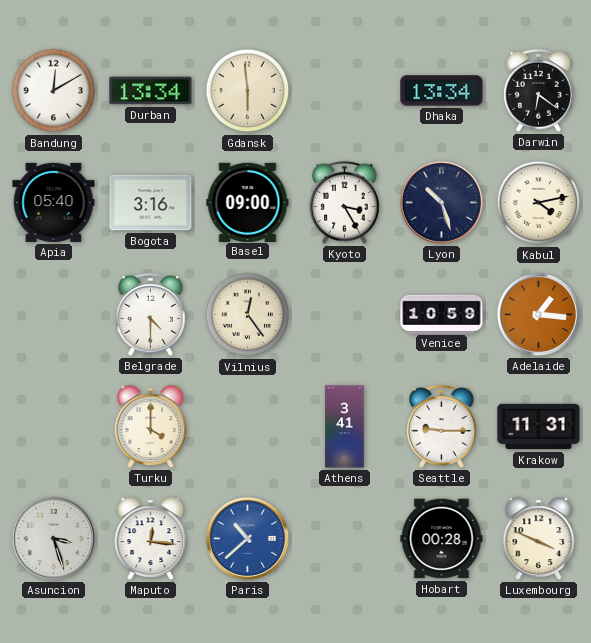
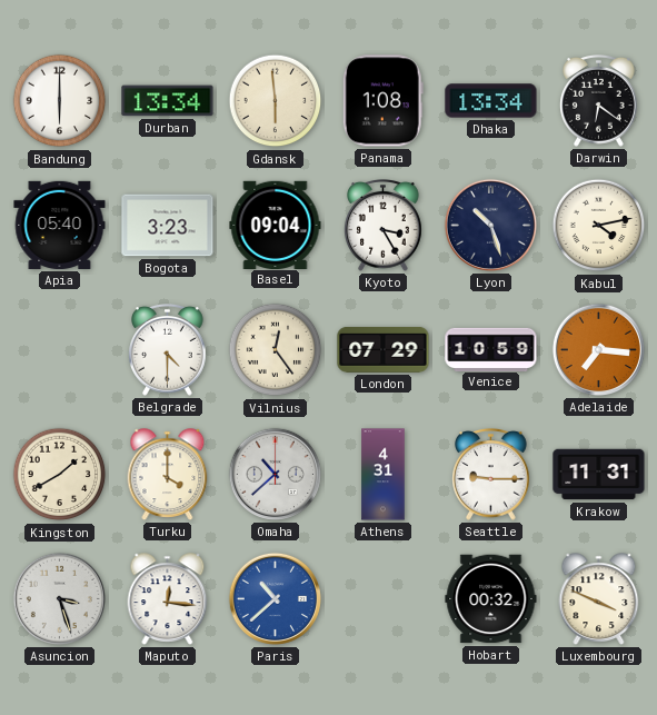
Bandung: 12:10 -> 6:00
Panama: none -> 1:08
Bogota: 3:16 -> 3:23
Basel: 09:00 -> 09:04
London: none -> 07:29
Adelaide: 1:16 -> 7:16
Kingston: none -> 1:40
Omaha: none -> 10:38
Athens: 3:41 -> 4:31
Hobart: 00:28 -> 00:32
